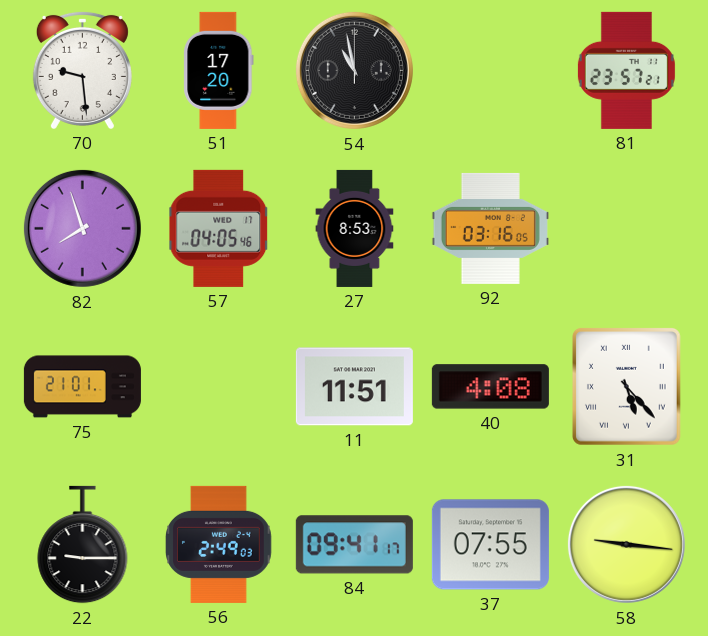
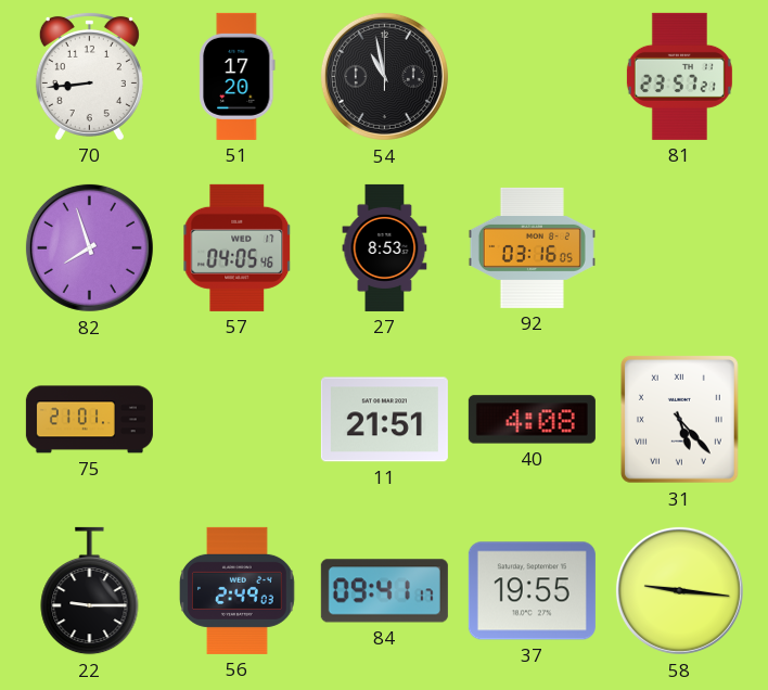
70: 9:29 -> 8:44
11: 11:51 -> 21:51
37: 07:55 -> 19:55
